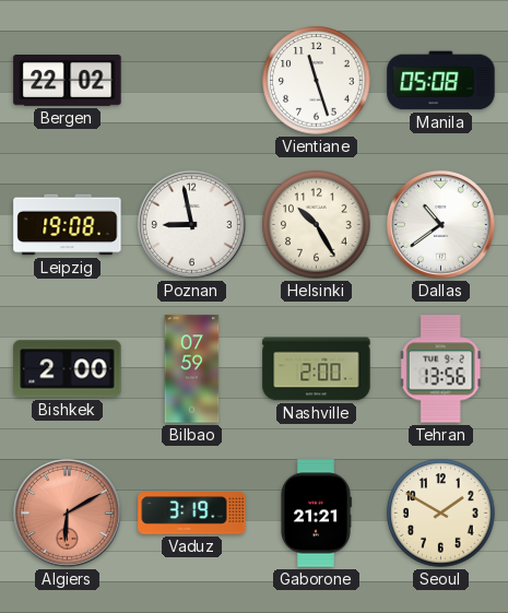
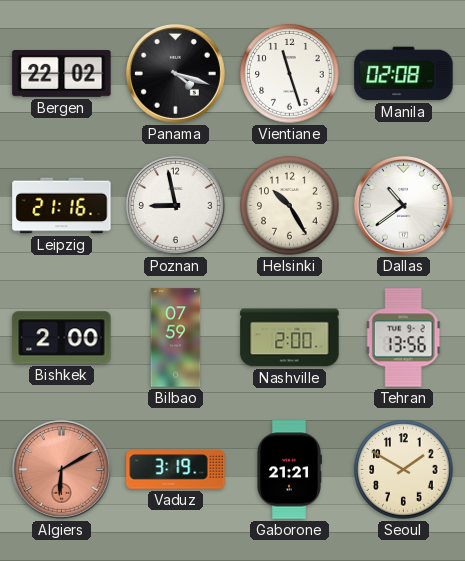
Panama: none -> 4:18
Manila: 05:08 -> 02:08
Leipzig: 19:08 -> 21:16
